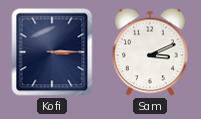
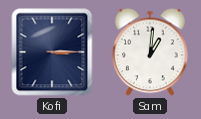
Sam: 3:11 -> 1:01
